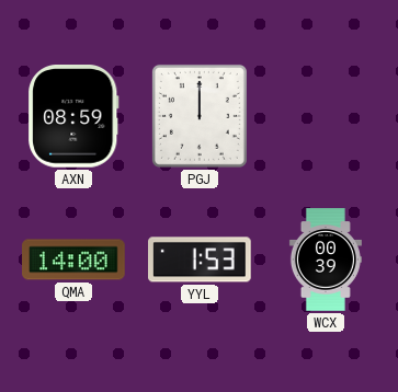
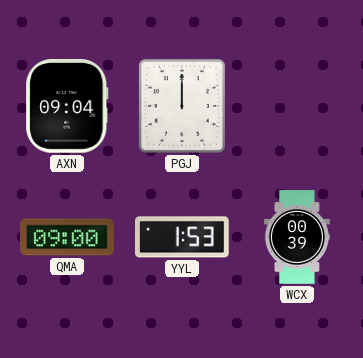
AXN: 08:59 -> 09:04
QMA: 14:00 -> 09:00
